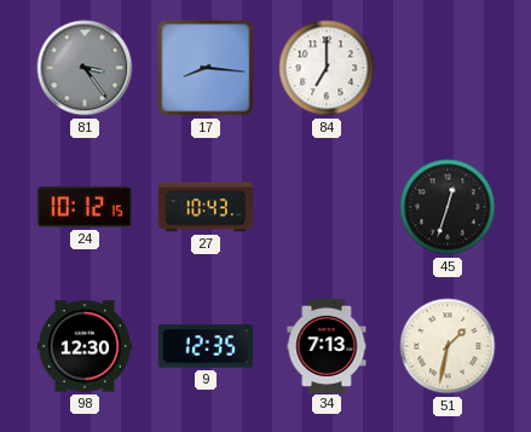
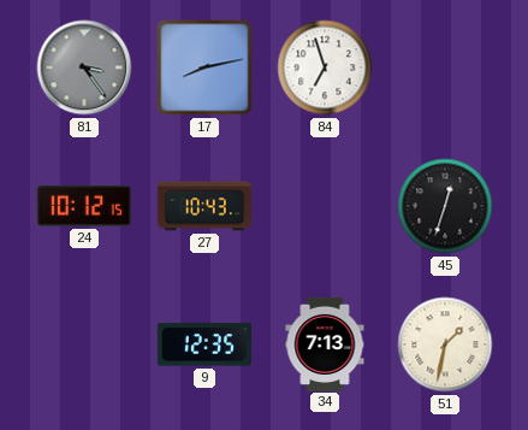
17: 8:16 -> 8:13
84: 7:00 -> 6:57
98: 12:30 -> none
